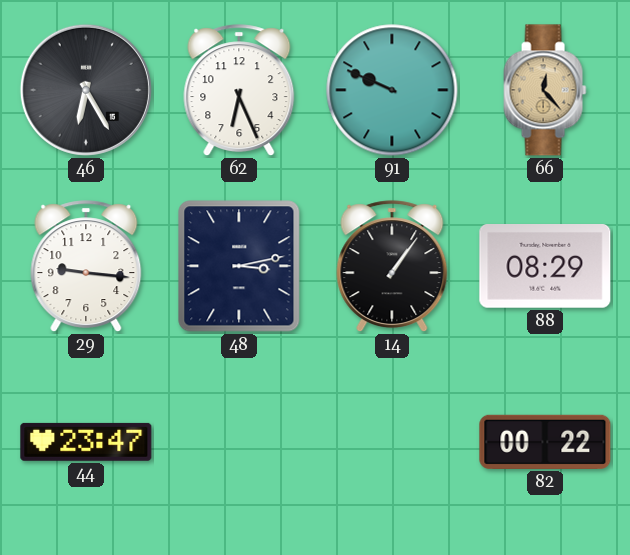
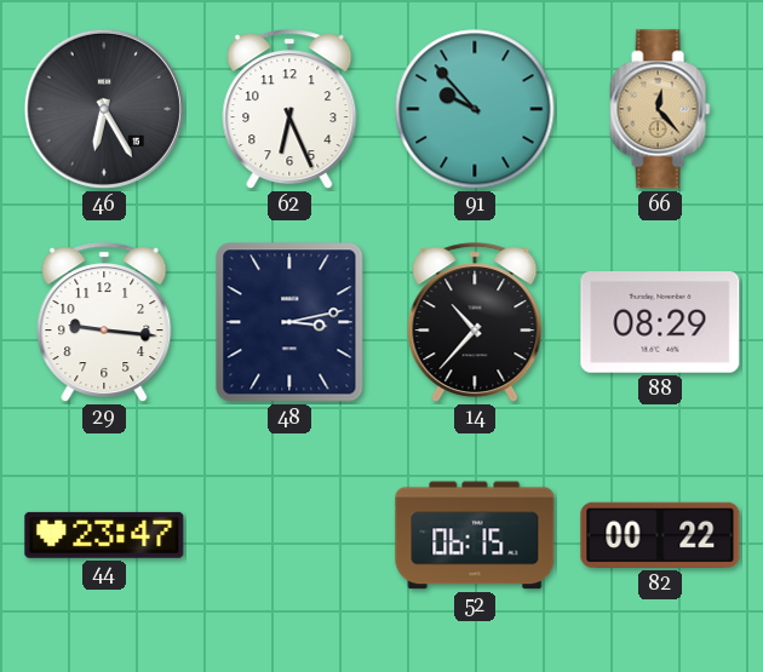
91: 9:49 -> 9:53
14: 1:06 -> 10:37
52: none -> 06:15
